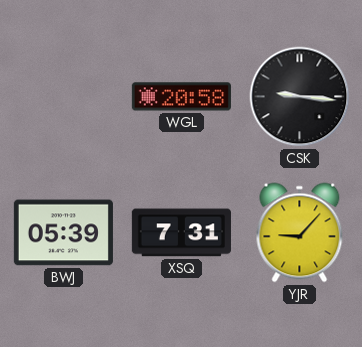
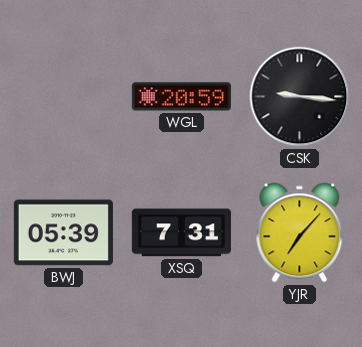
WGL: 20:58 -> 20:59
YJR: 9:07 -> 7:07
